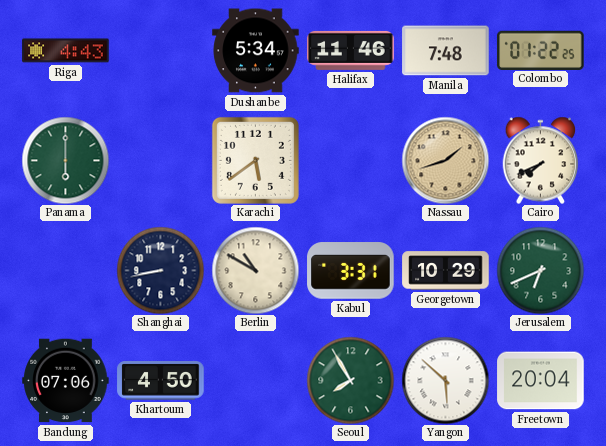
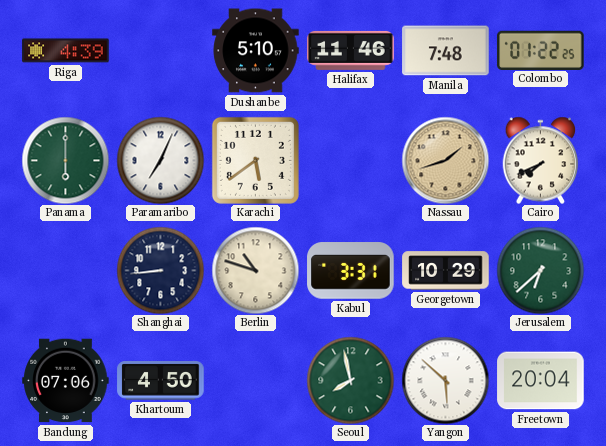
Riga: 4:43 -> 4:39
Dushanbe: 5:34 -> 5:10
Paramaribo: none -> 7:04
Shanghai: 8:43 -> 8:44
Berlin: 10:50 -> 10:48
Jerusalem: 6:41 -> 6:38
Seoul: 7:55 -> 7:58
